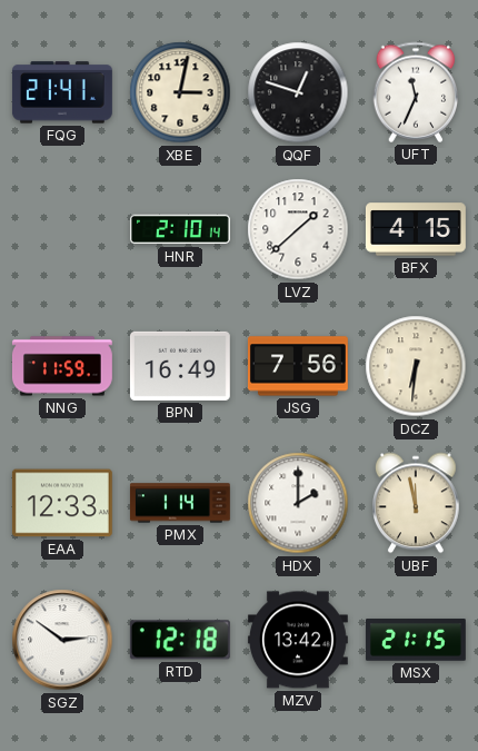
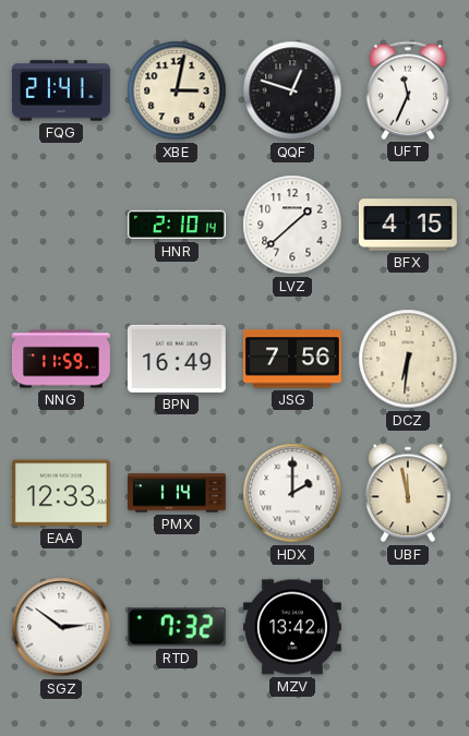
RTD: 12:18 -> 7:32
MSX: 21:15 -> none
